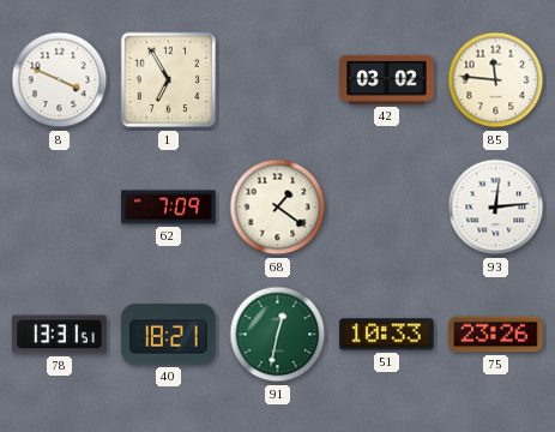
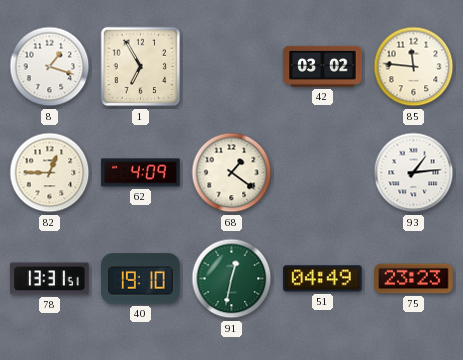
8: 3:49 -> 1:18
82: none -> 12:45
62: 7:09 -> 4:09
93: 12:14 -> 1:14
40: 18:21 -> 19:10
51: 10:33 -> 04:49
75: 23:26 -> 23:23
